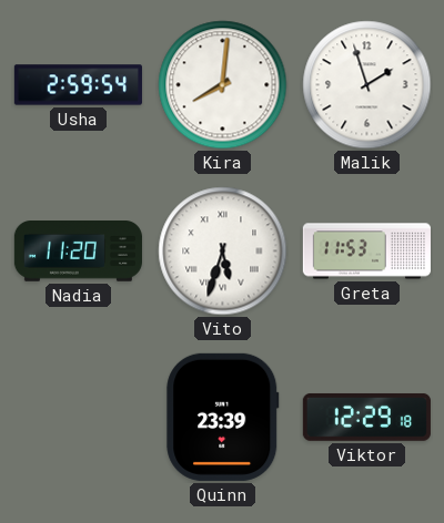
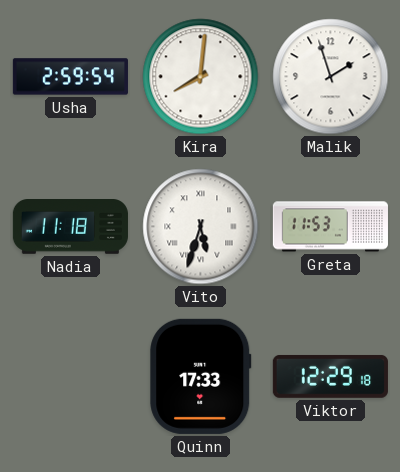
Nadia: 11:20 -> 11:18
Quinn: 23:39 -> 17:33
